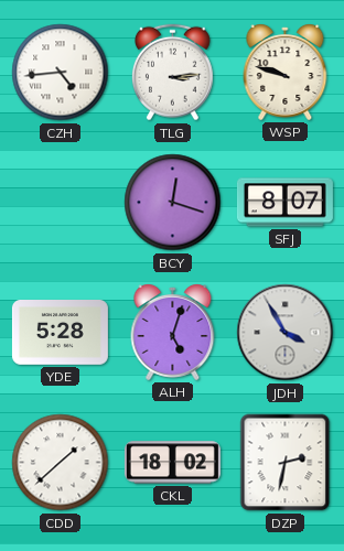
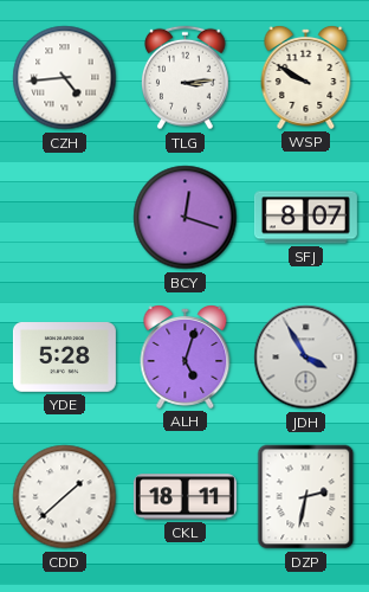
WSP: 9:48 -> 9:50
CKL: 18:02 -> 18:11
